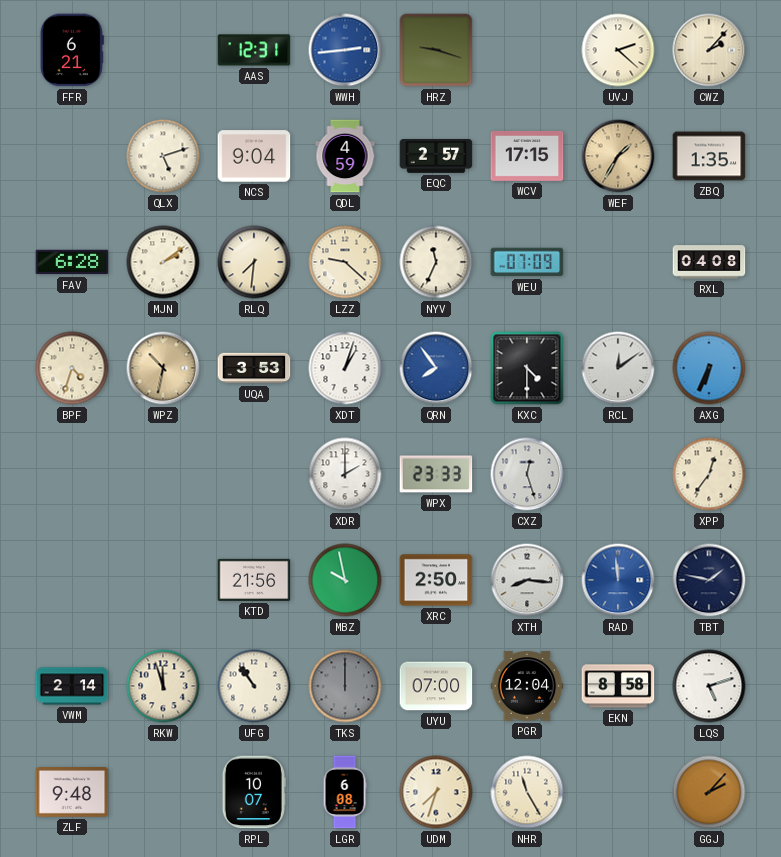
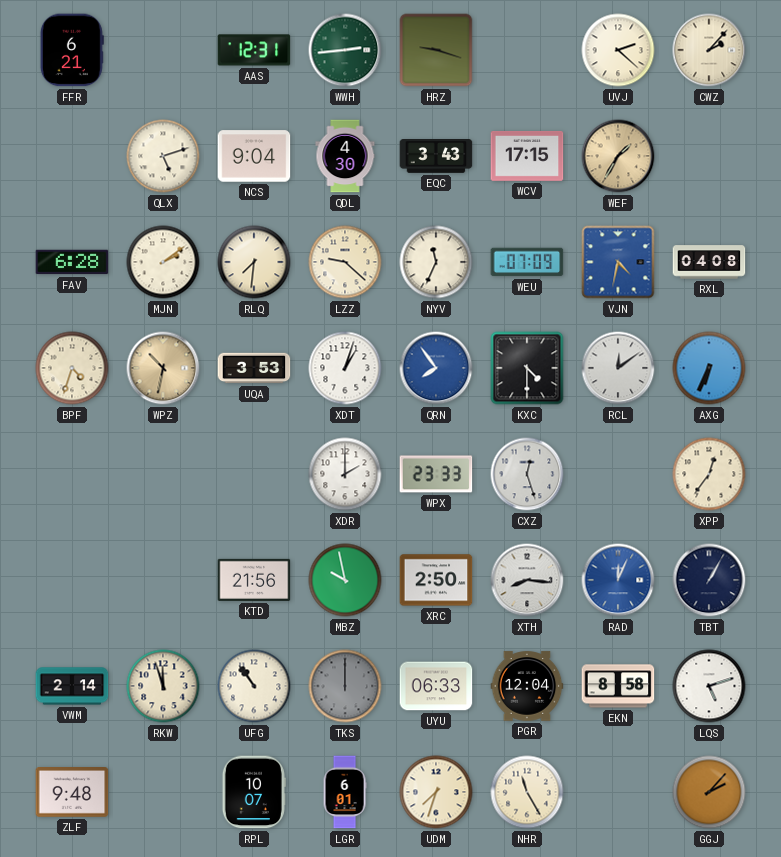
WWH dial: blue -> green
QDL: 4:59 -> 4:30
EQC: 2:57 -> 3:43
ZBQ: 1:35 -> none
VJN: none -> 4:32
RAD: 11:59 -> 12:04
TBT: 1:47 -> 1:05
UYU: 07:00 -> 06:33
LGR: 6:08 -> 6:01
